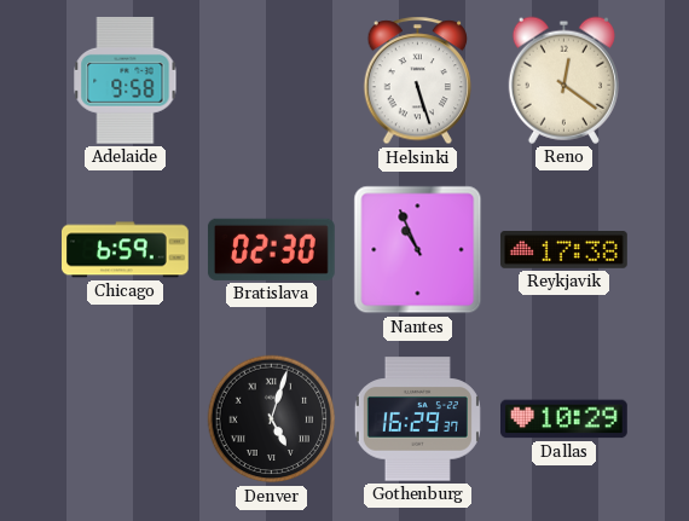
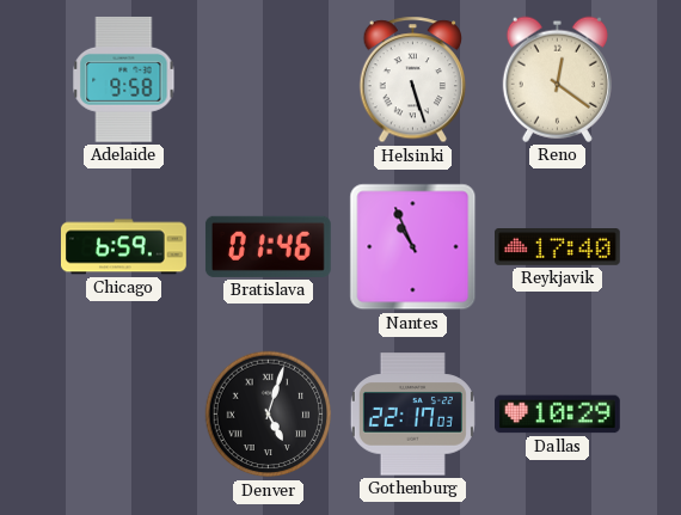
Bratislava: 02:30 -> 01:46
Reykjavik: 17:38 -> 17:40
Gothenburg: 16:29 -> 22:17
